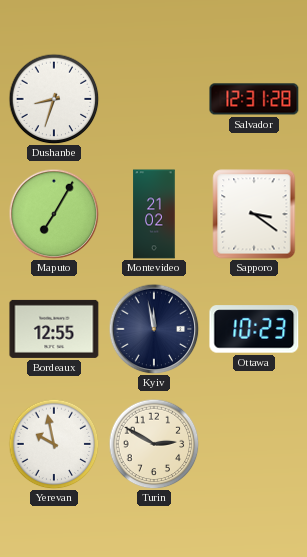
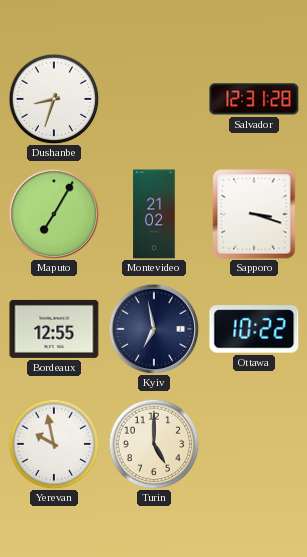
Sapporo: 3:21 -> 3:18
Kyiv: 11:58 -> 6:58
Ottawa: 10:23 -> 10:22
Turin: 2:50 -> 5:00
